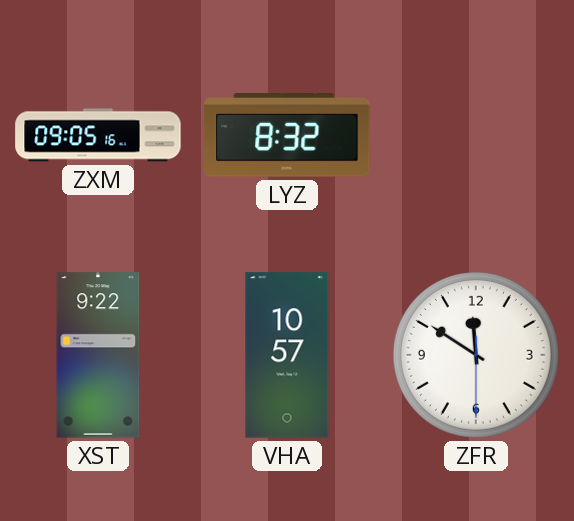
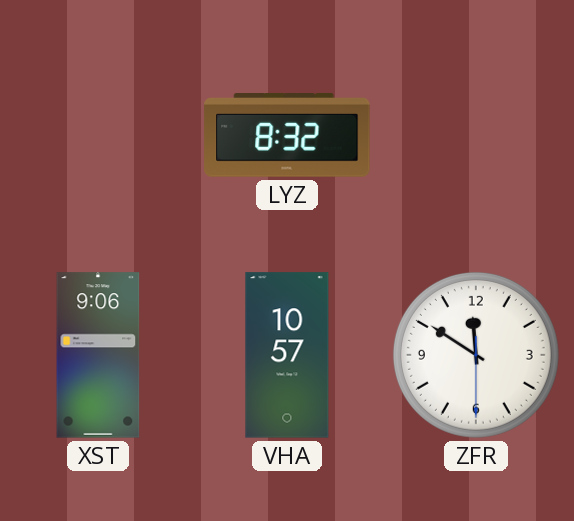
ZXM: 09:05 -> none
XST: 9:22 -> 9:06
